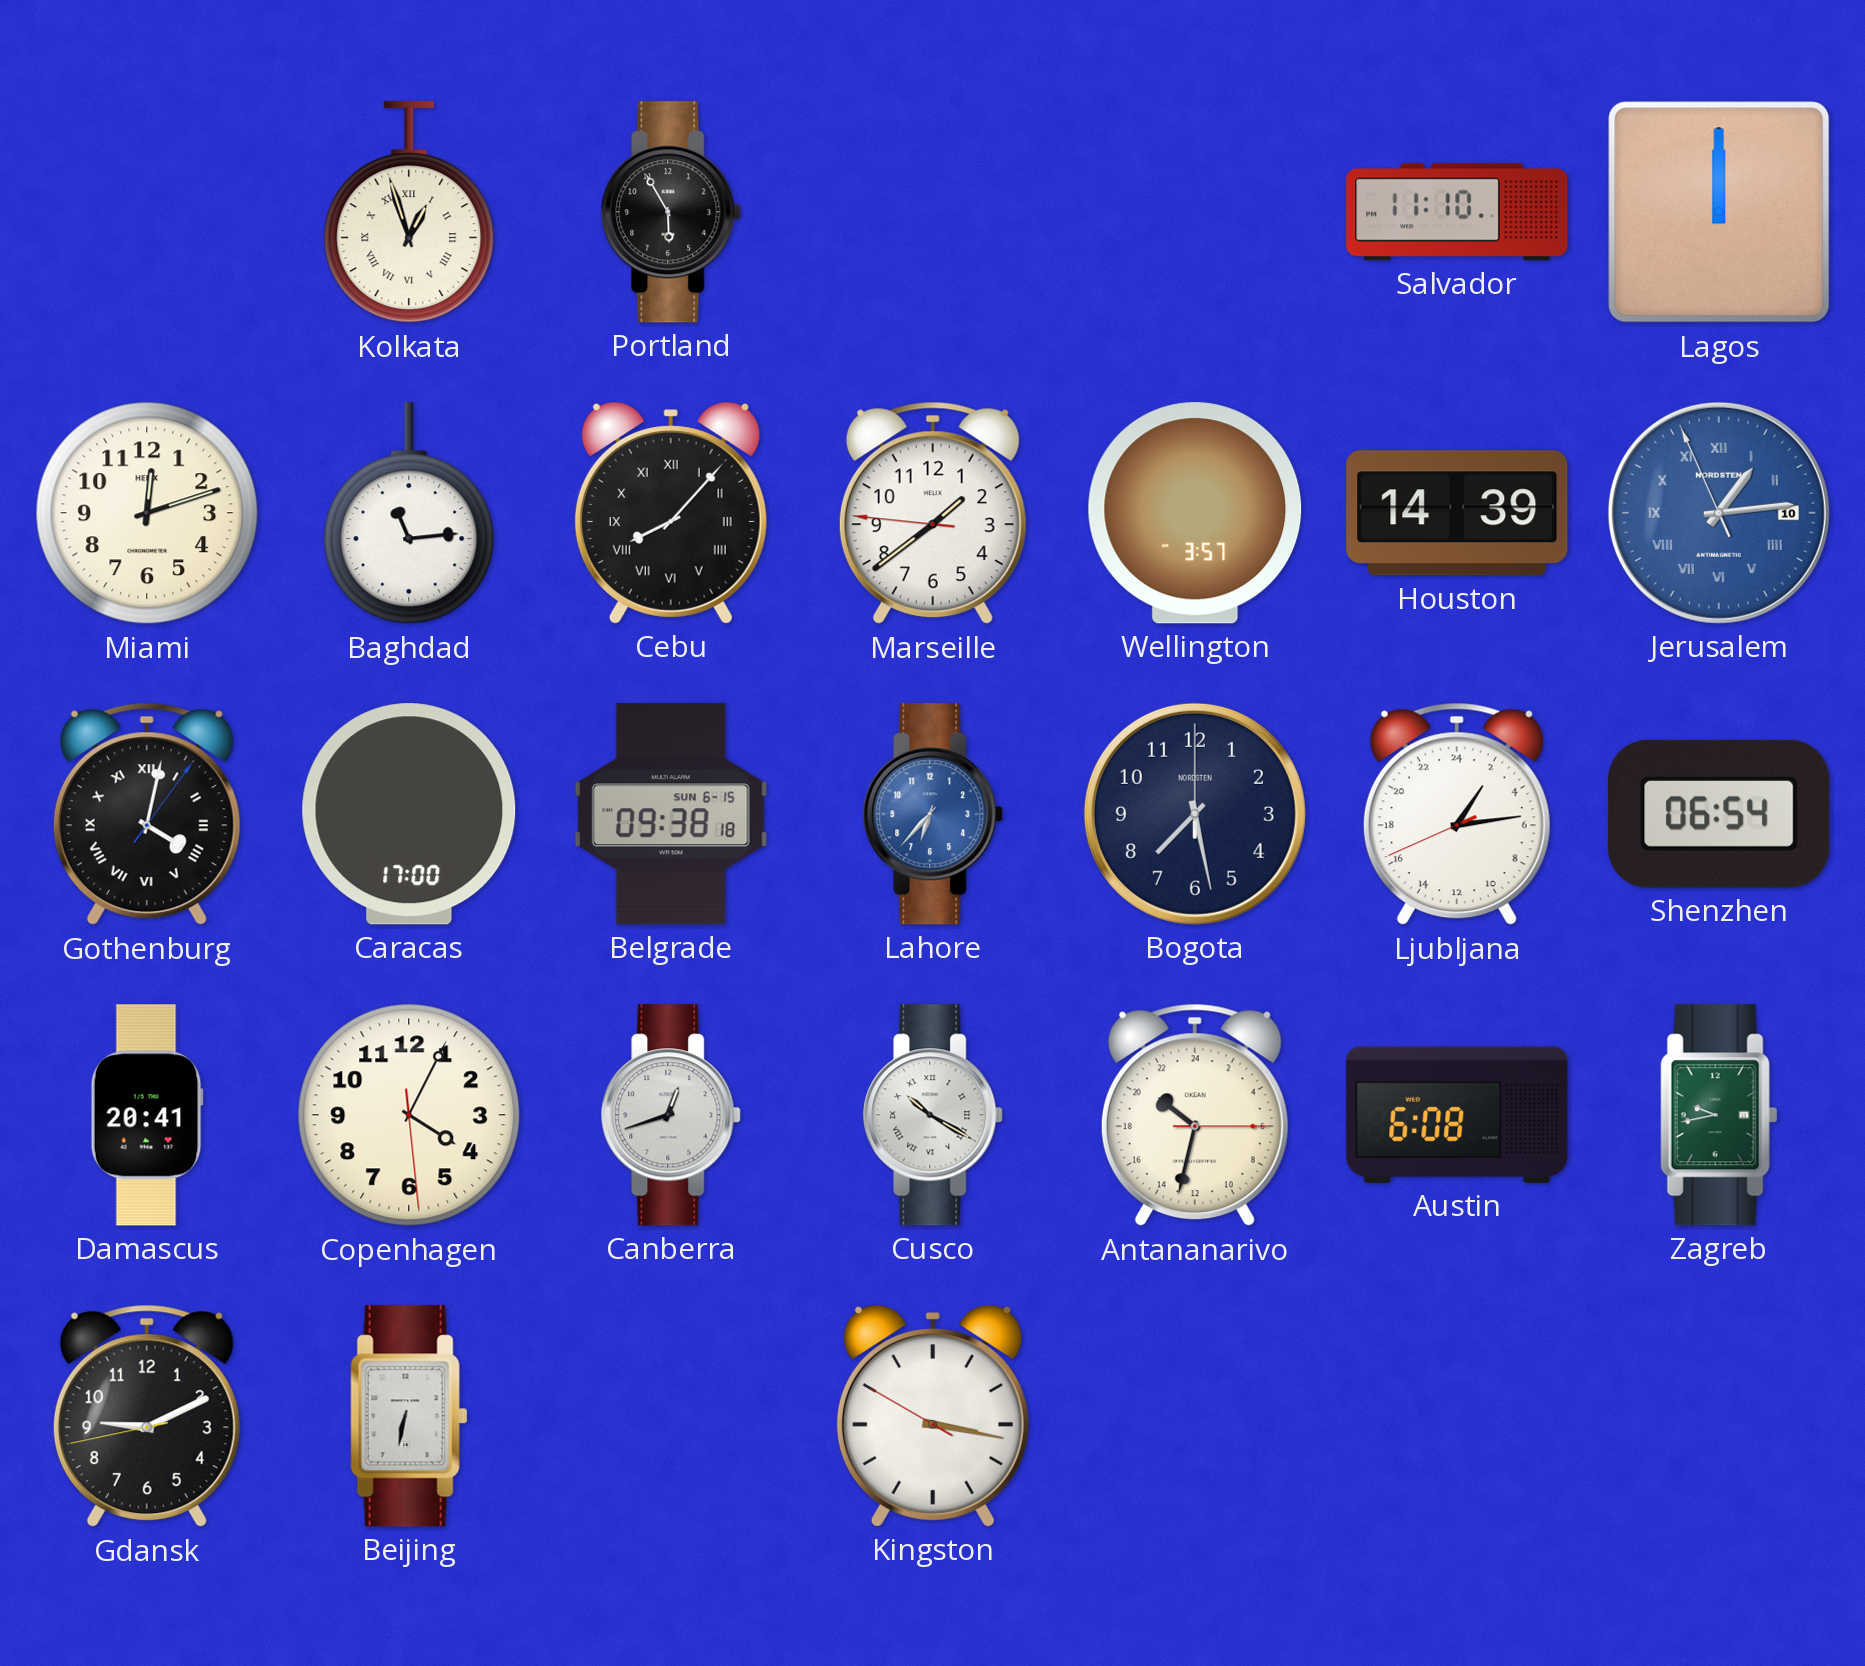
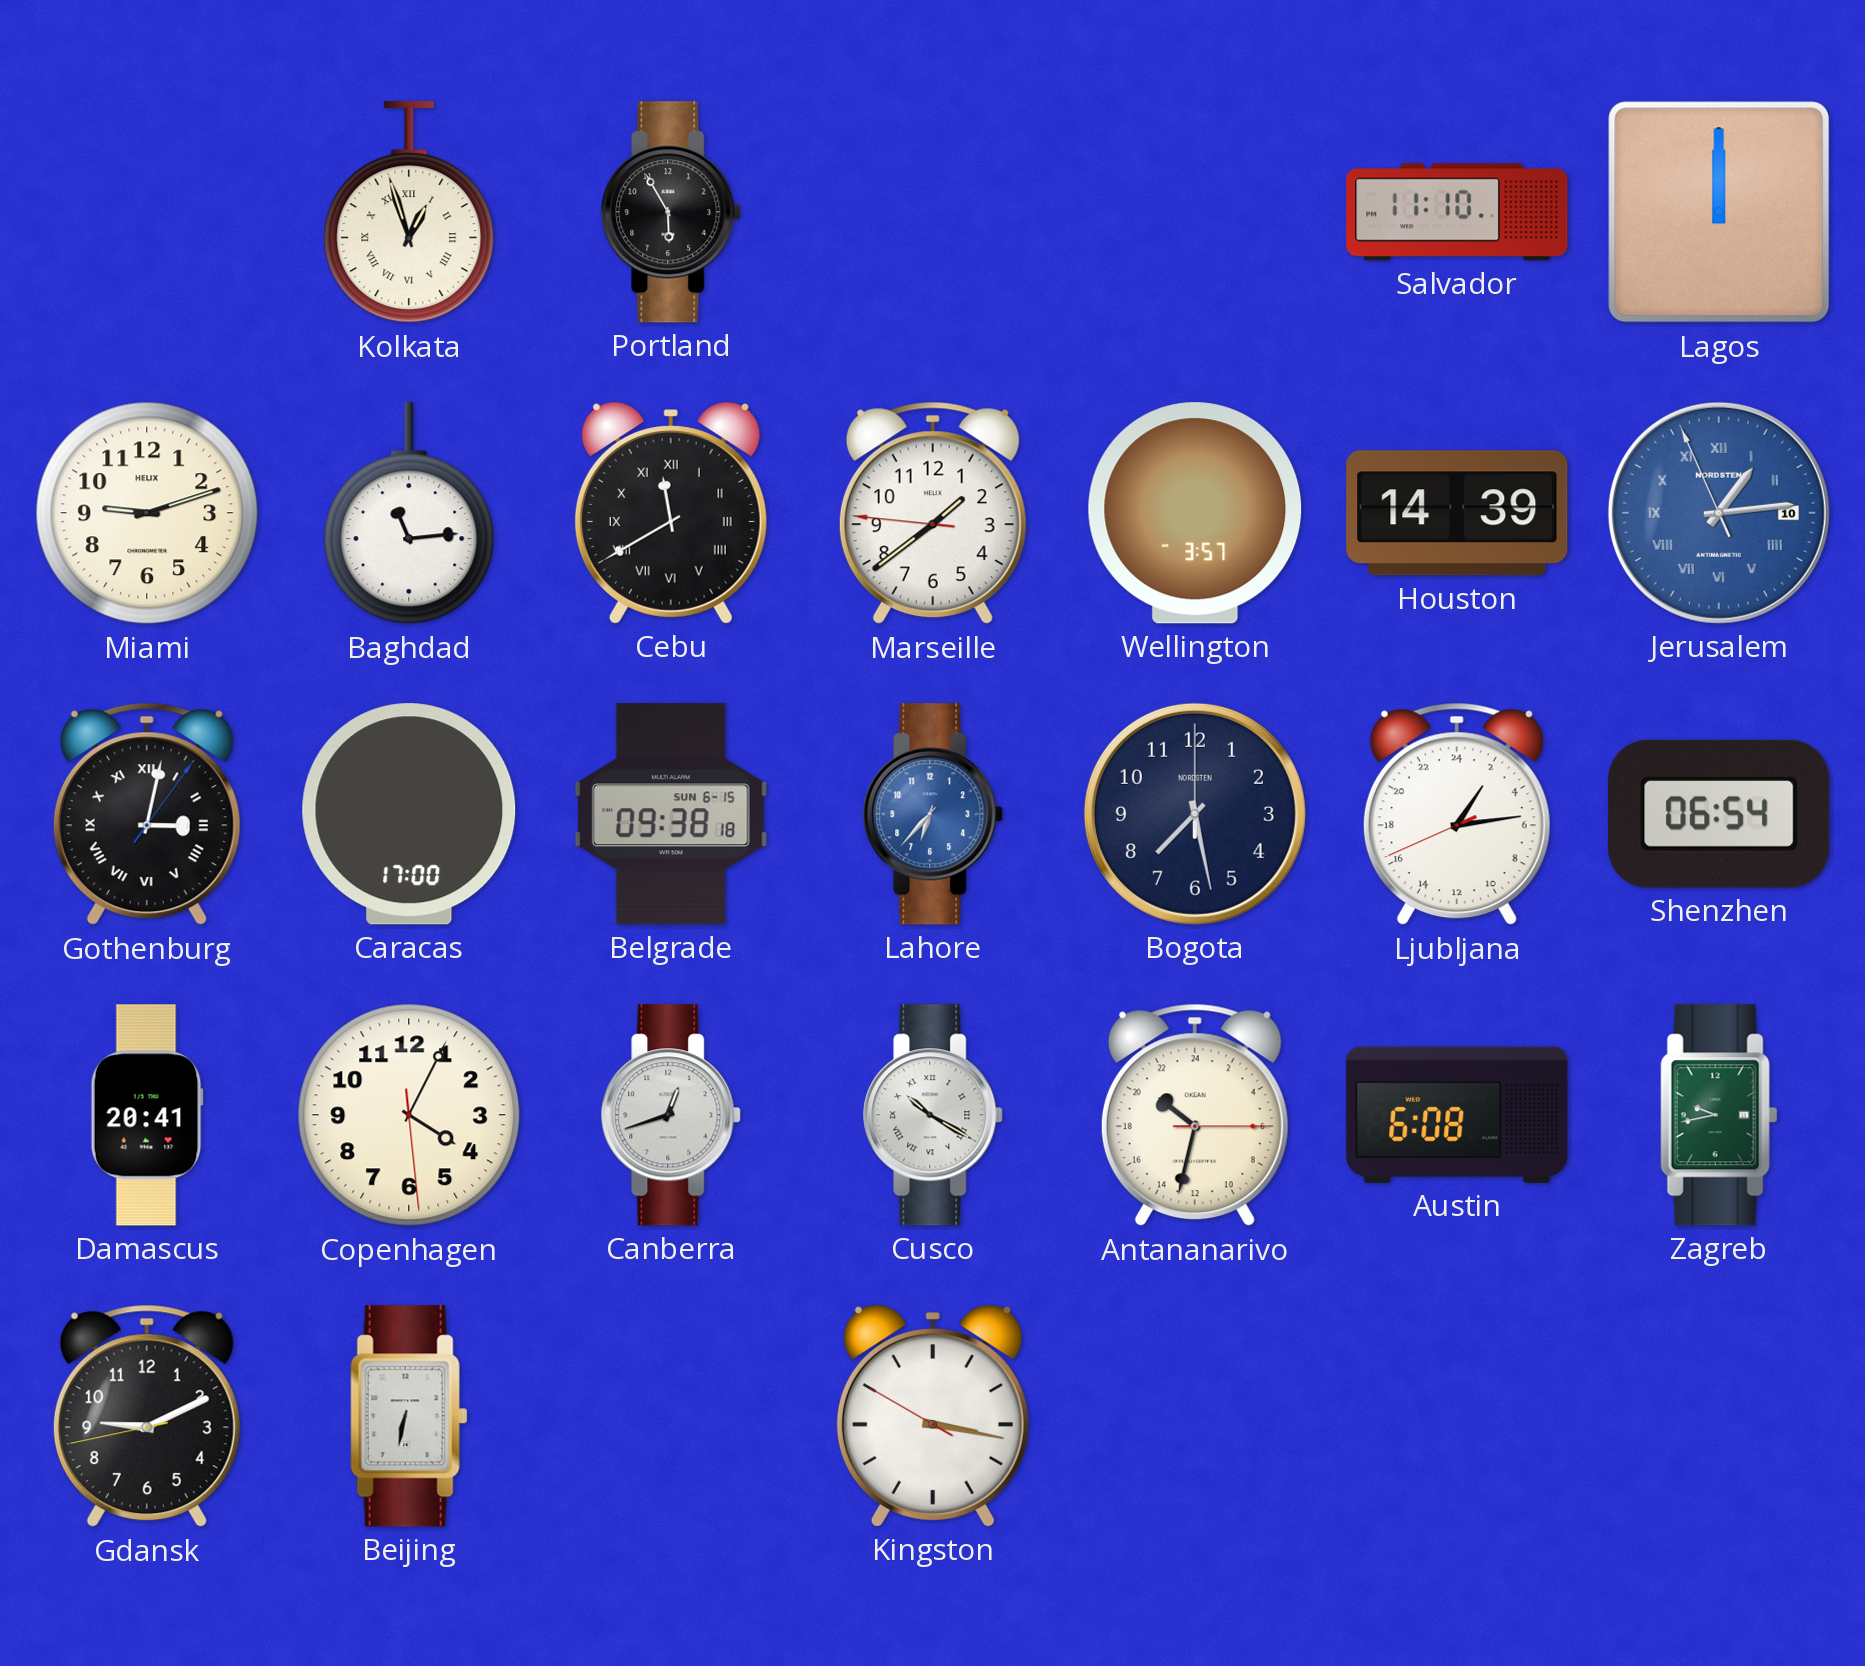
Miami: 12:12 -> 9:12
Cebu: 8:07 -> 11:40
Gothenburg: 4:02 -> 3:02
